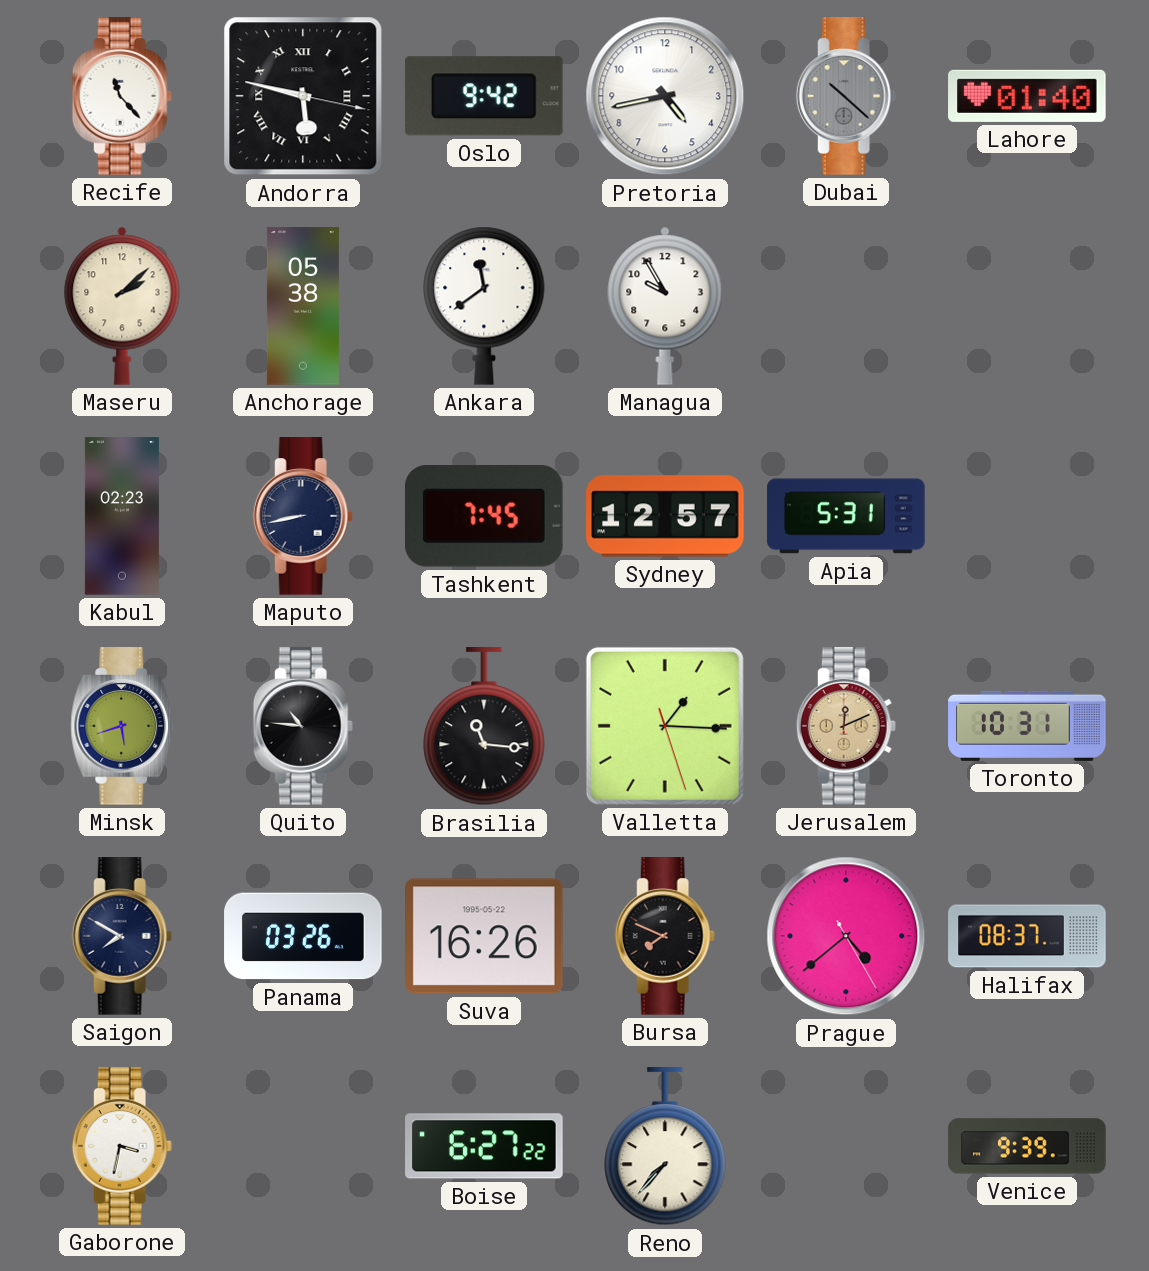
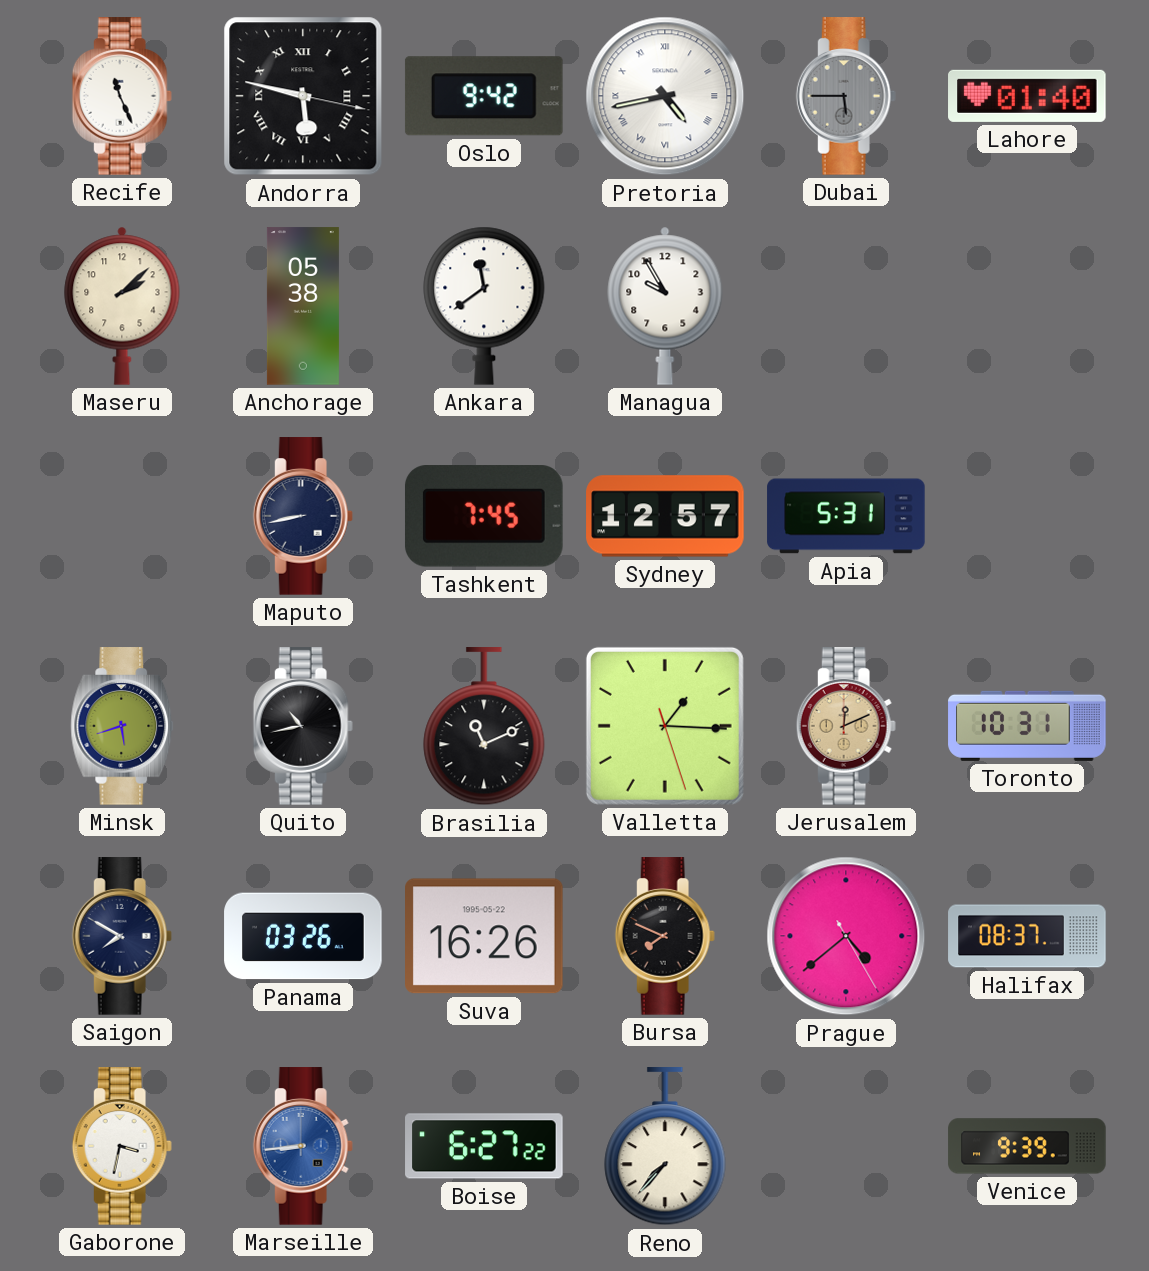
Recife: 11:23 -> 11:26
Pretoria numerals: Arabic -> Roman
Dubai: 10:22 -> 5:45
Kabul: 02:23 -> none
Quito: 10:46 -> 10:43
Brasilia: 11:16 -> 11:11
Marseille: none -> 8:44
